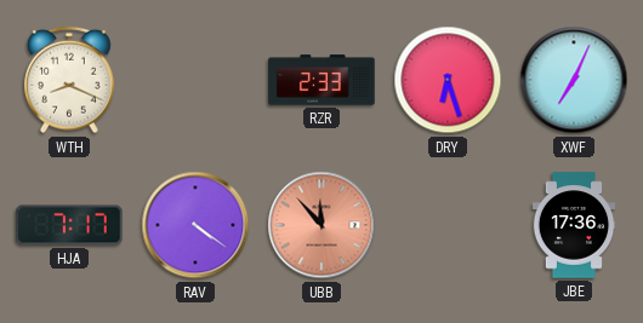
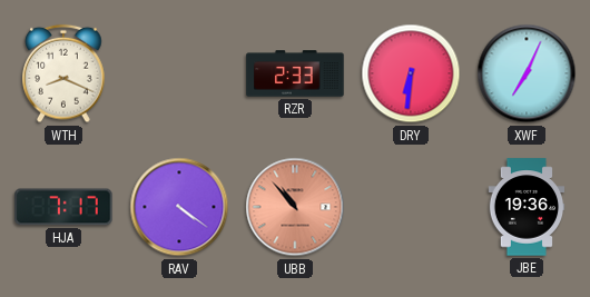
DRY: 6:27 -> 6:31
UBB: 11:53 -> 10:53
JBE: 17:36 -> 19:36
